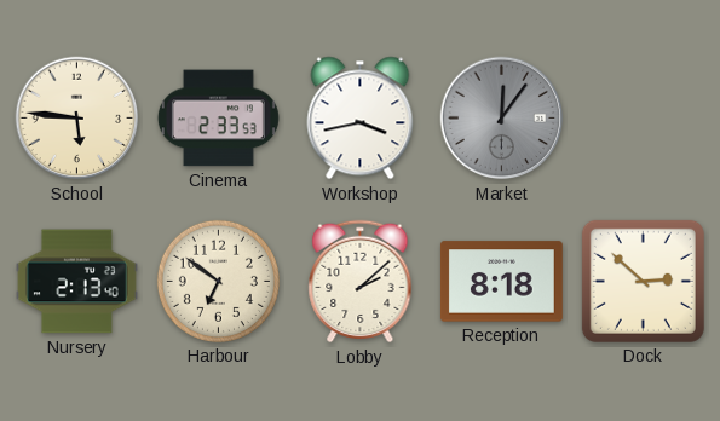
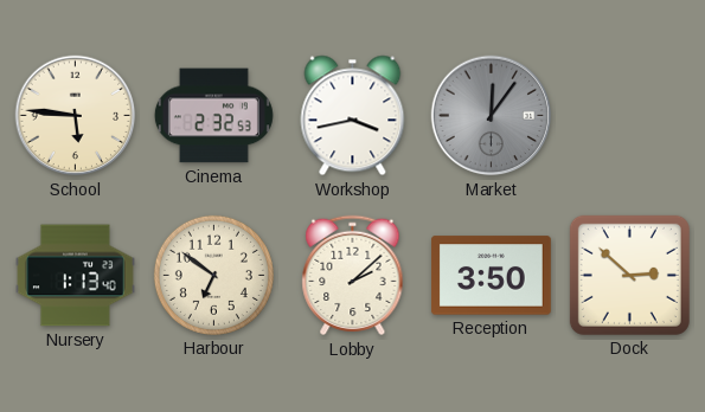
Cinema: 2:33 -> 2:32
Nursery: 2:13 -> 1:13
Reception: 8:18 -> 3:50
